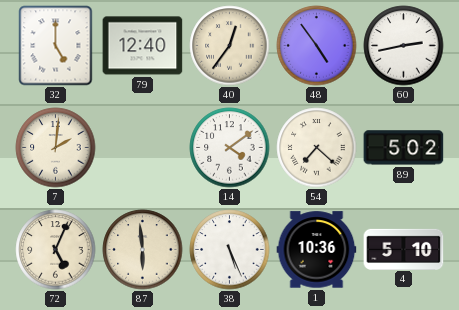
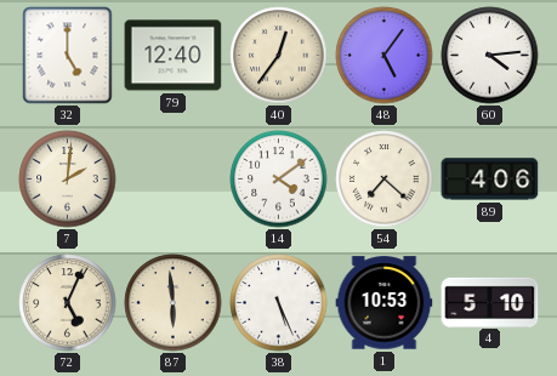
48: 4:54 -> 5:06
60: 2:43 -> 4:14
89: 5:02 -> 4:06
1: 10:36 -> 10:53
